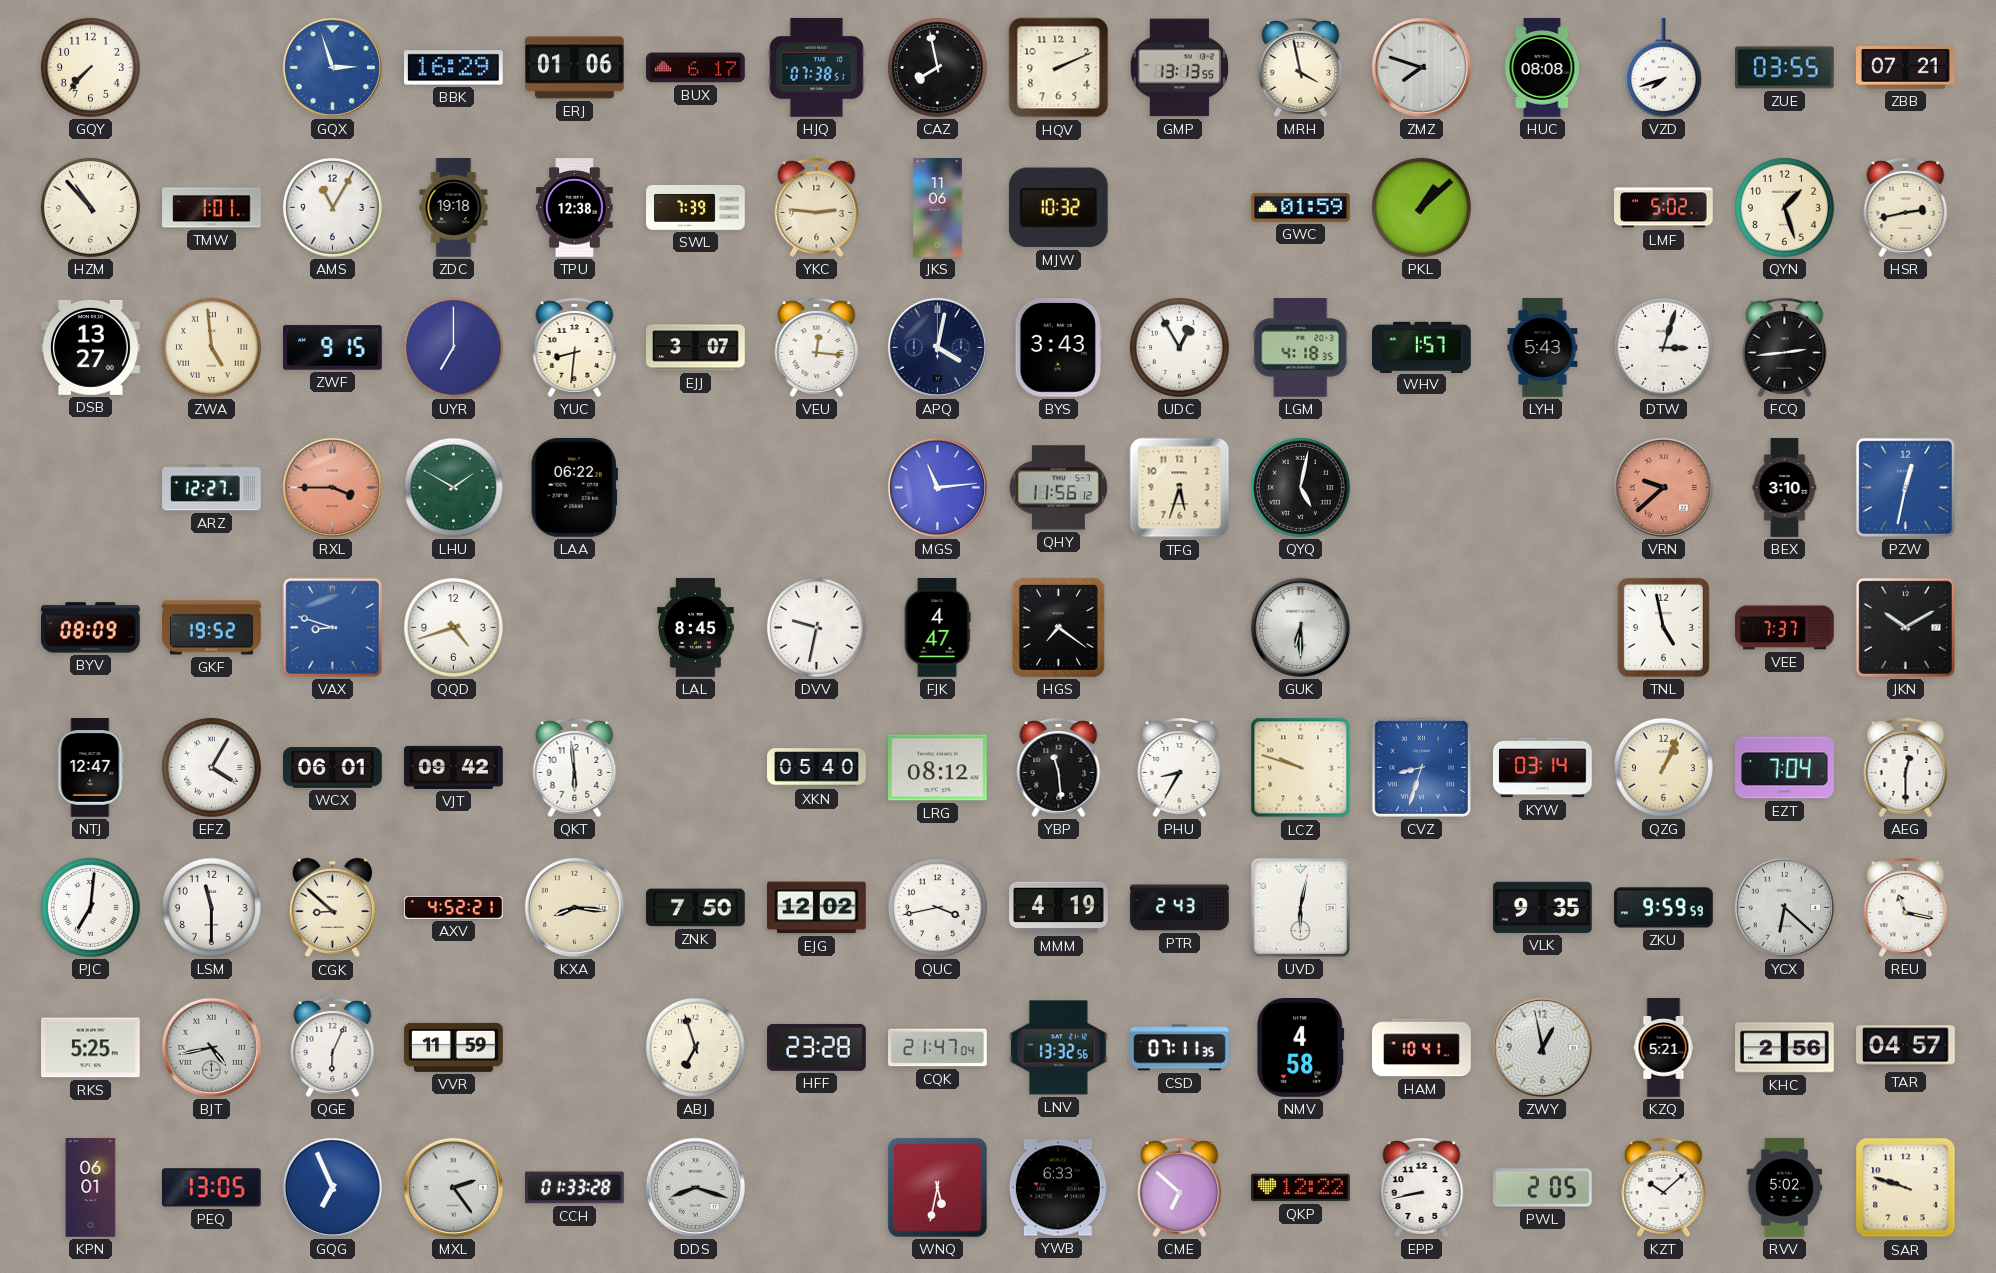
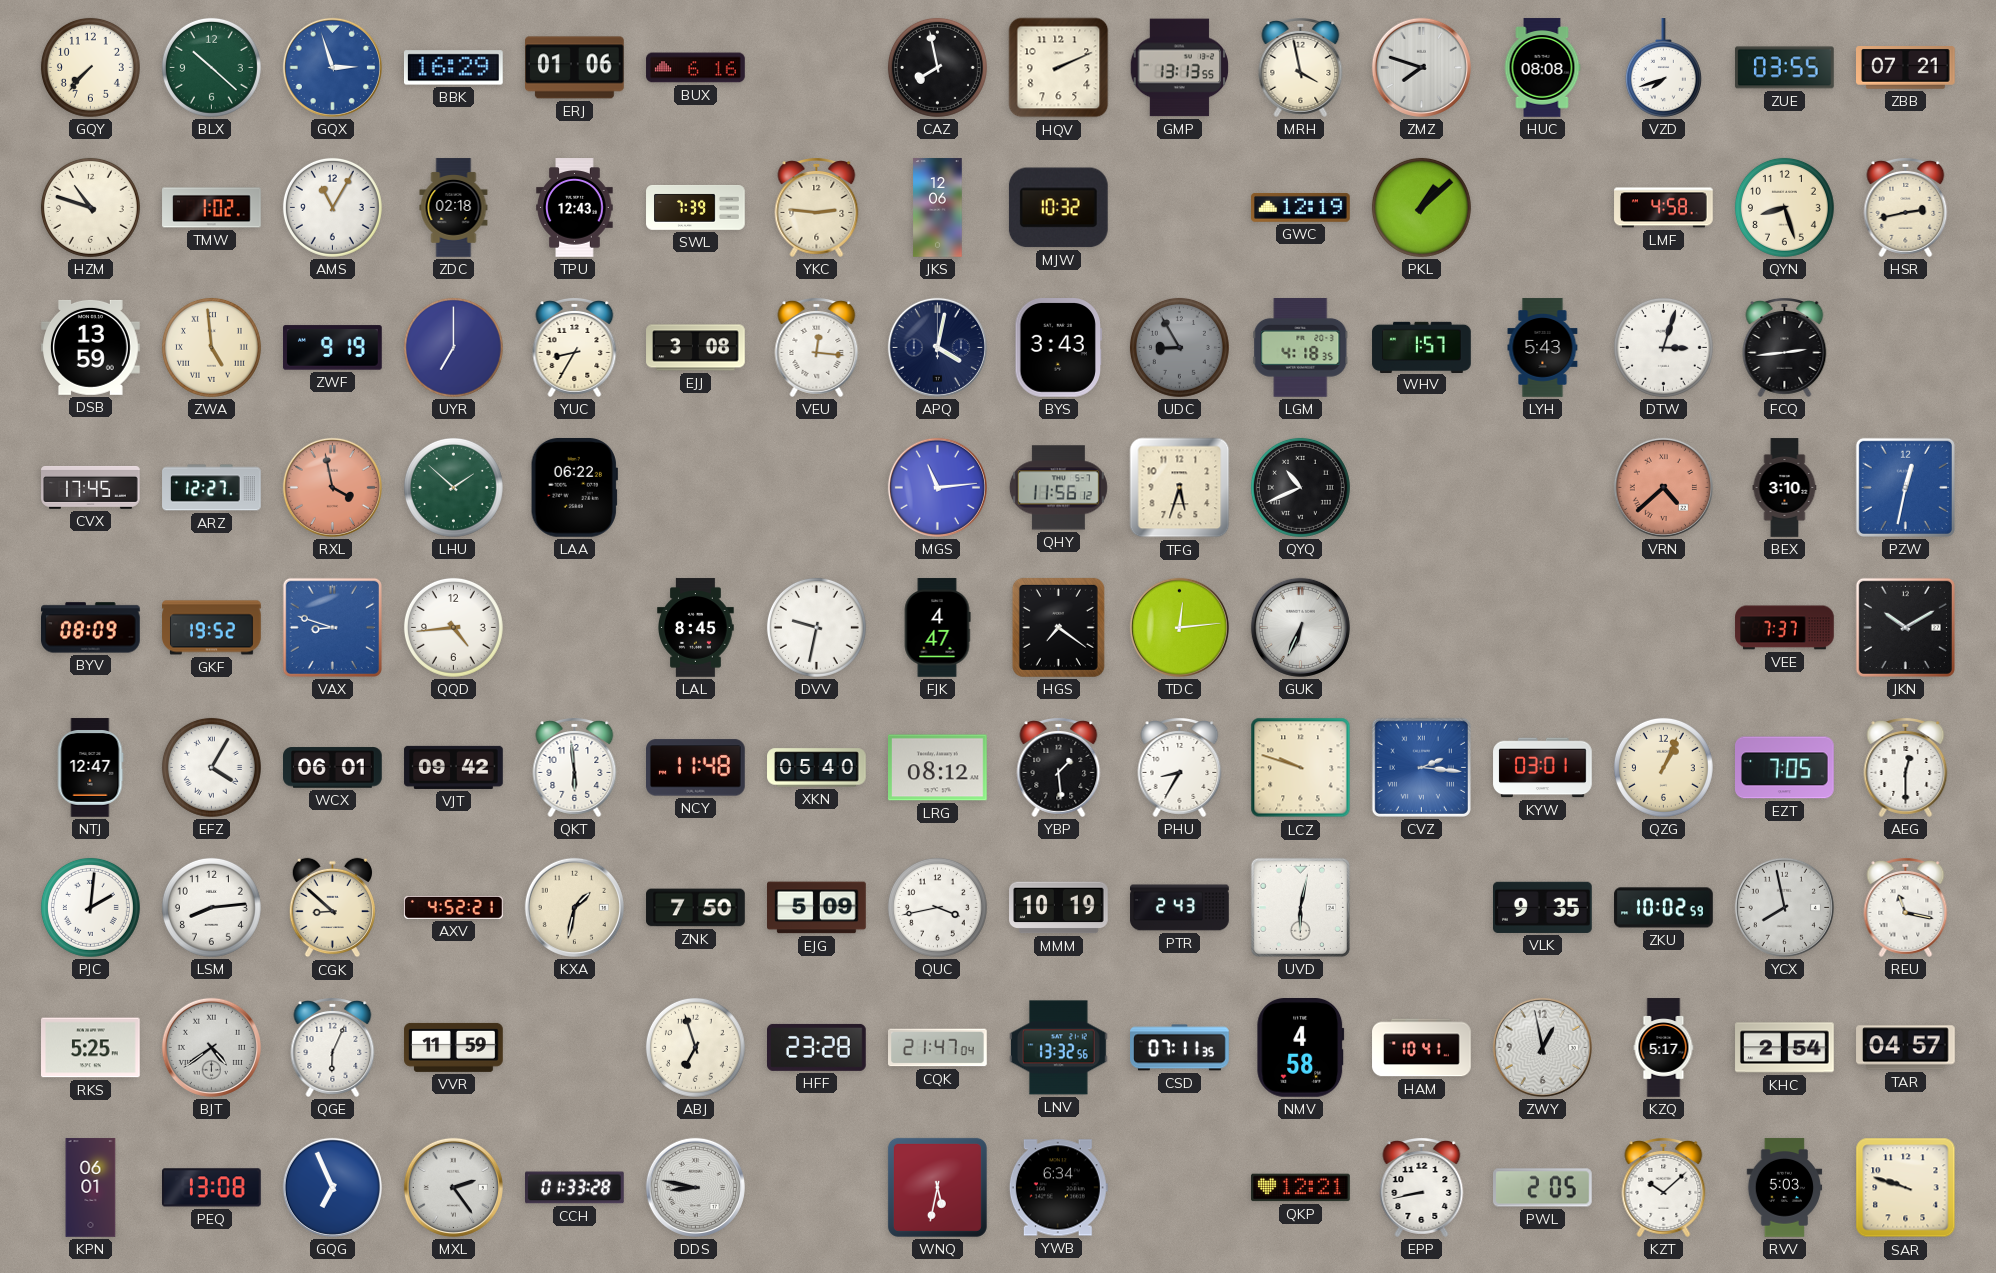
BLX: none -> 10:22
BUX: 6:17 -> 6:16
HJQ: 07:38 -> none
HZM: 10:53 -> 10:48
TMW: 1:01 -> 1:02
ZDC: 19:18 -> 02:18
TPU: 12:38 -> 12:43
JKS: 11:06 -> 12:06
GWC: 01:59 -> 12:19
LMF: 5:02 -> 4:58
QYN: 1:27 -> 8:27
DSB: 13:27 -> 13:59
ZWF: 9:15 -> 9:19
YUC: 8:31 -> 8:35
EJJ: 3:07 -> 3:08
UDC: 12:55 -> 8:55
UDC dial: white -> grey
CVX: none -> 17:45
RXL: 3:45 -> 3:58
LHU: 1:50 -> 1:52
QYQ: 5:02 -> 10:41
VRN: 9:38 -> 4:38
QQD: 4:42 -> 4:44
TDC: none -> 12:14
GUK: 6:30 -> 6:34
TNL: 4:58 -> none
NCY: none -> 11:48
YBP: 11:29 -> 1:29
CVZ: 8:33 -> 2:16
KYW: 03:14 -> 03:01
EZT: 7:04 -> 7:05
PJC: 7:01 -> 2:01
LSM: 11:30 -> 8:14
KXA: 8:16 -> 1:32
EJG: 12:02 -> 5:09
MMM: 4:19 -> 10:19
ZKU: 9:59 -> 10:02
YCX: 6:22 -> 7:58
BJT: 4:43 -> 4:39
KZQ: 5:21 -> 5:17
KHC: 2:56 -> 2:54
PEQ: 13:05 -> 13:08
DDS: 8:18 -> 8:47
YWB: 6:33 -> 6:34
CME: 6:52 -> none
QKP: 12:22 -> 12:21
RVV: 5:02 -> 5:03
